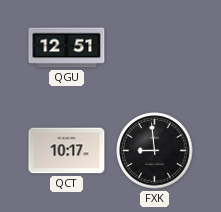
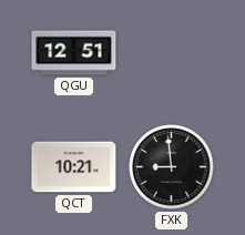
QCT: 10:17 -> 10:21
